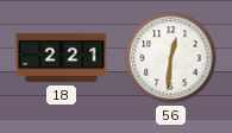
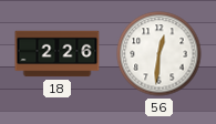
18: 2:21 -> 2:26
